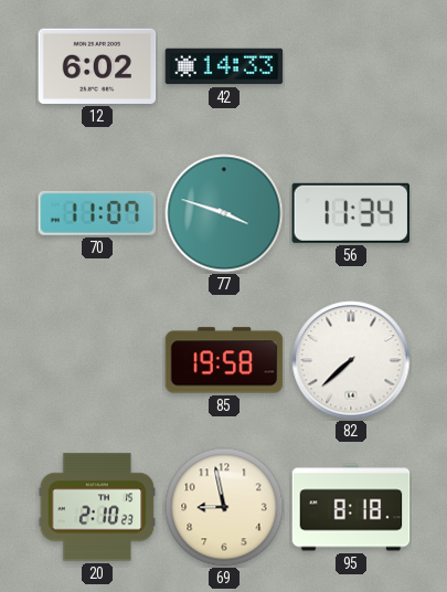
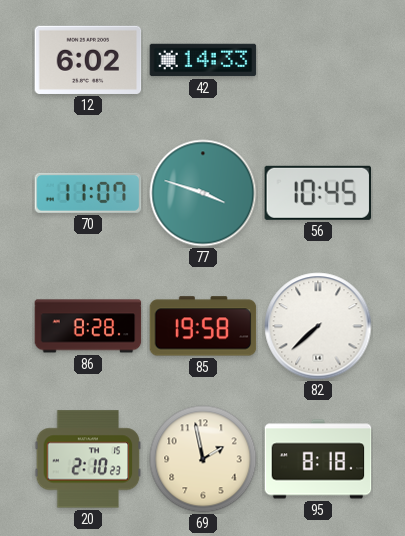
56: 11:34 -> 10:45
86: none -> 8:28
69: 8:58 -> 1:58
